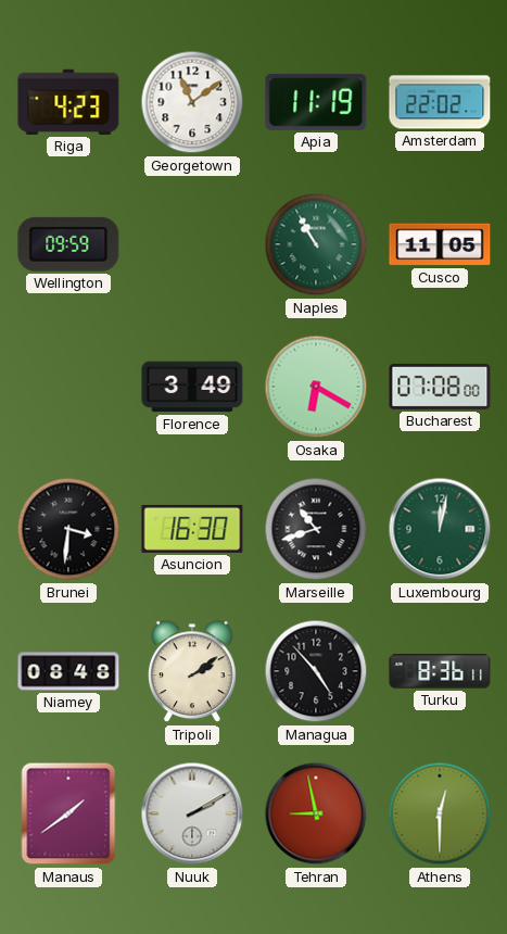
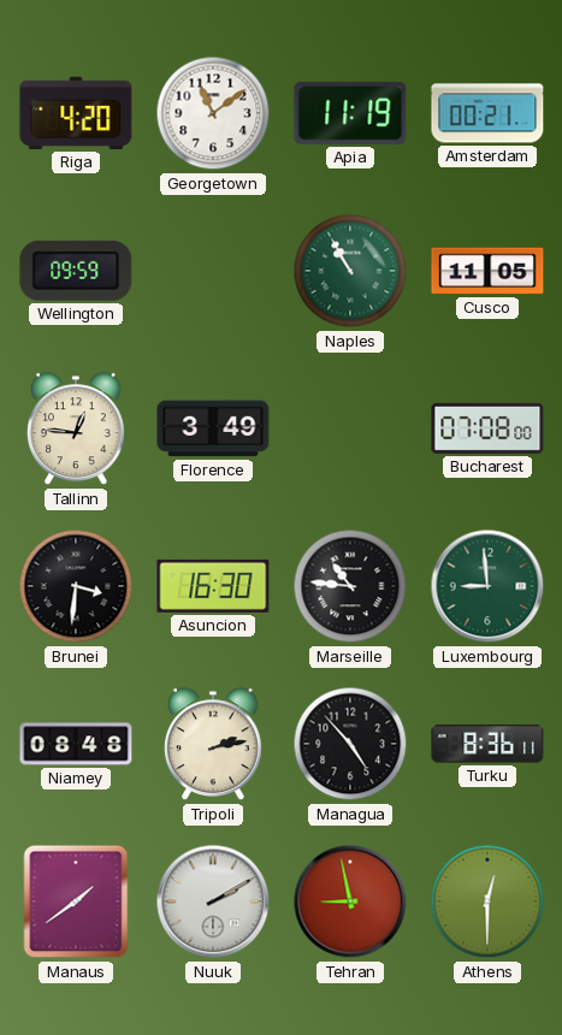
Riga: 4:23 -> 4:20
Amsterdam: 22:02 -> 00:21
Tallinn: none -> 12:46
Osaka: 6:20 -> none
Marseille: 10:42 -> 10:46
Luxembourg: 12:02 -> 8:59
Tripoli: 2:09 -> 2:13
